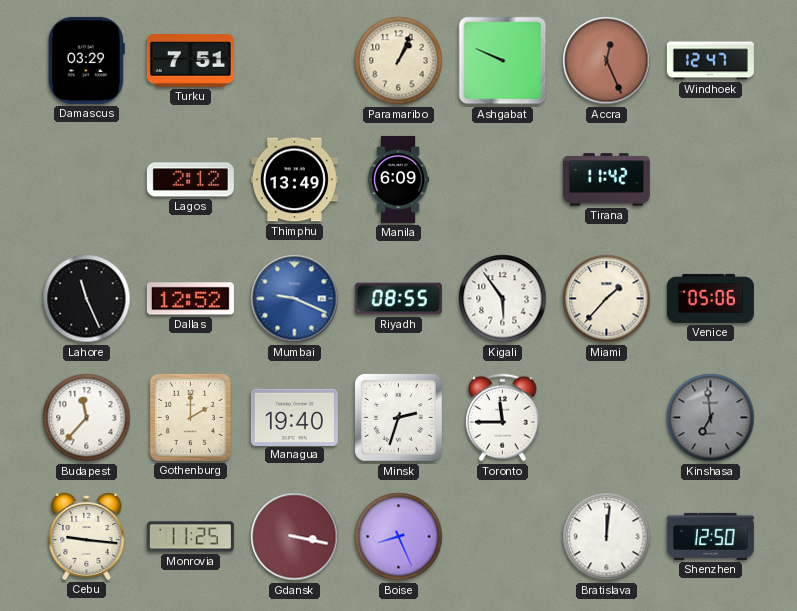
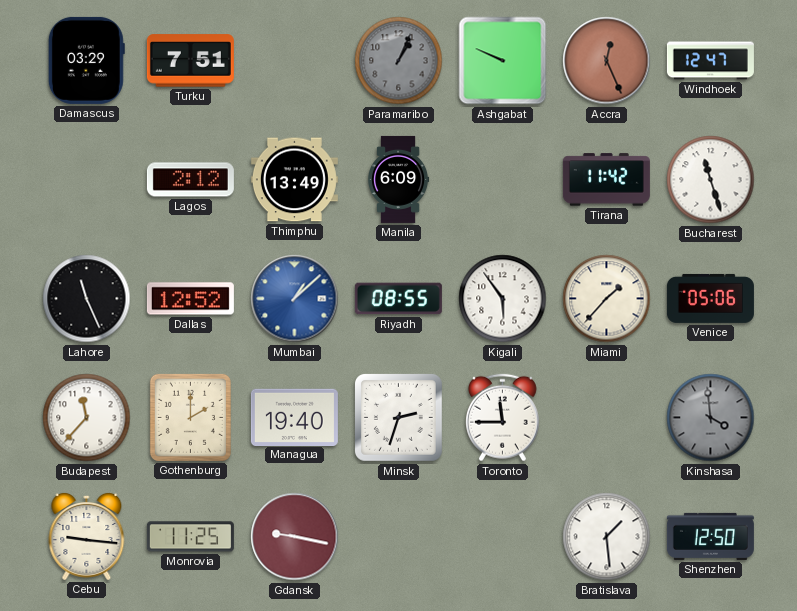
Paramaribo dial: cream -> grey
Bucharest: none -> 11:27
Mumbai: 9:19 -> 1:08
Kinshasa: 6:59 -> 3:59
Gdansk: 3:17 -> 9:17
Boise: 8:26 -> none
Bratislava: 12:01 -> 1:29
